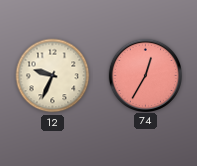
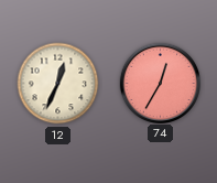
12: 9:34 -> 12:34
